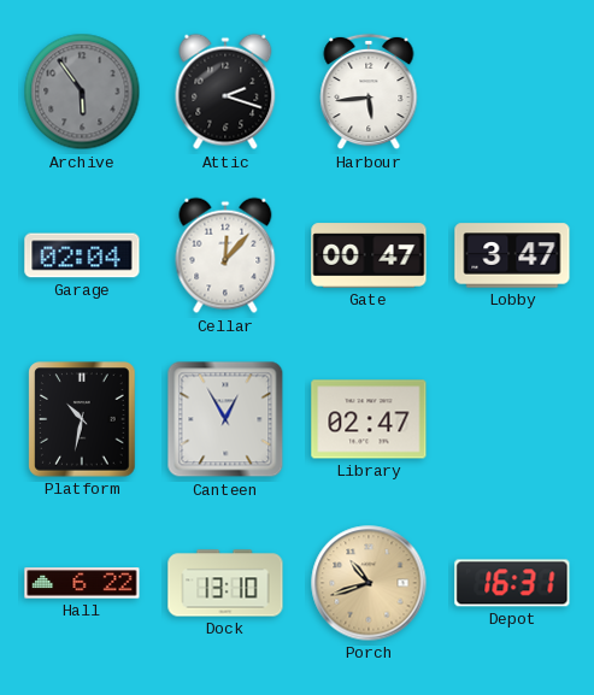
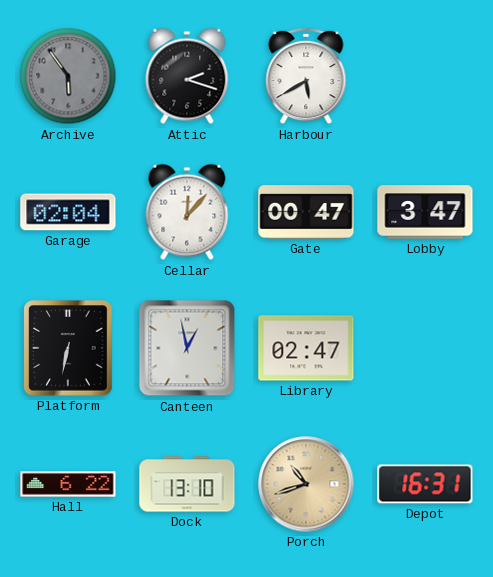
Harbour: 5:44 -> 5:40
Platform: 10:32 -> 6:32
Canteen: 12:55 -> 12:58
